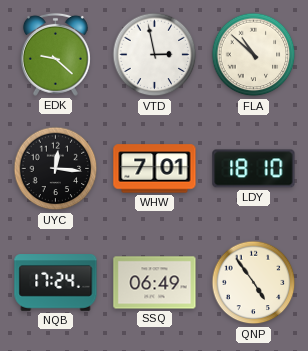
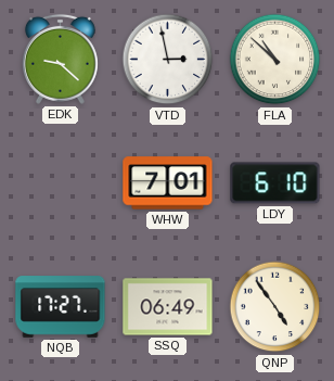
UYC: 12:16 -> none
LDY: 18:10 -> 6:10
NQB: 17:24 -> 17:27
